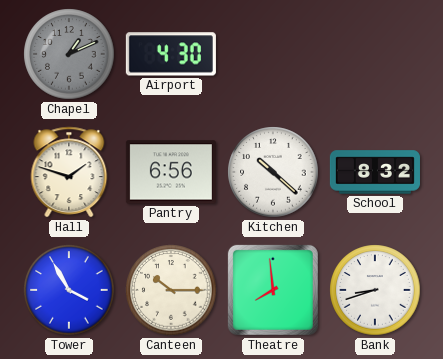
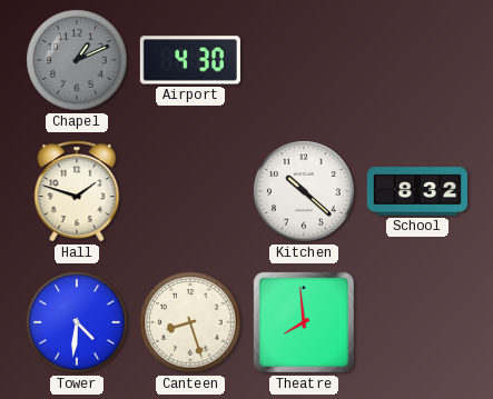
Pantry: 6:56 -> none
Tower: 3:55 -> 4:31
Canteen: 10:15 -> 8:27
Bank: 8:42 -> none
